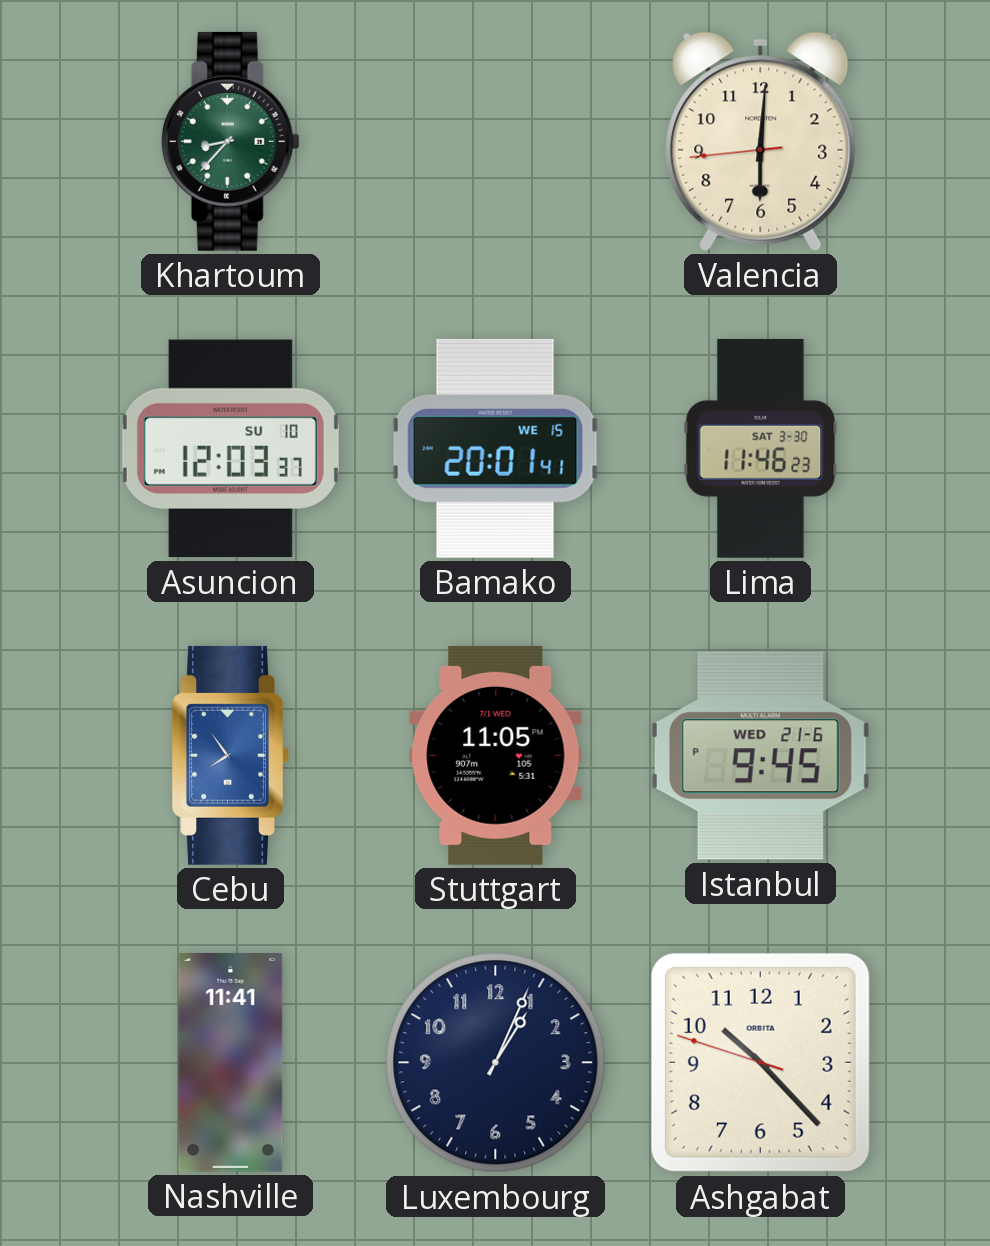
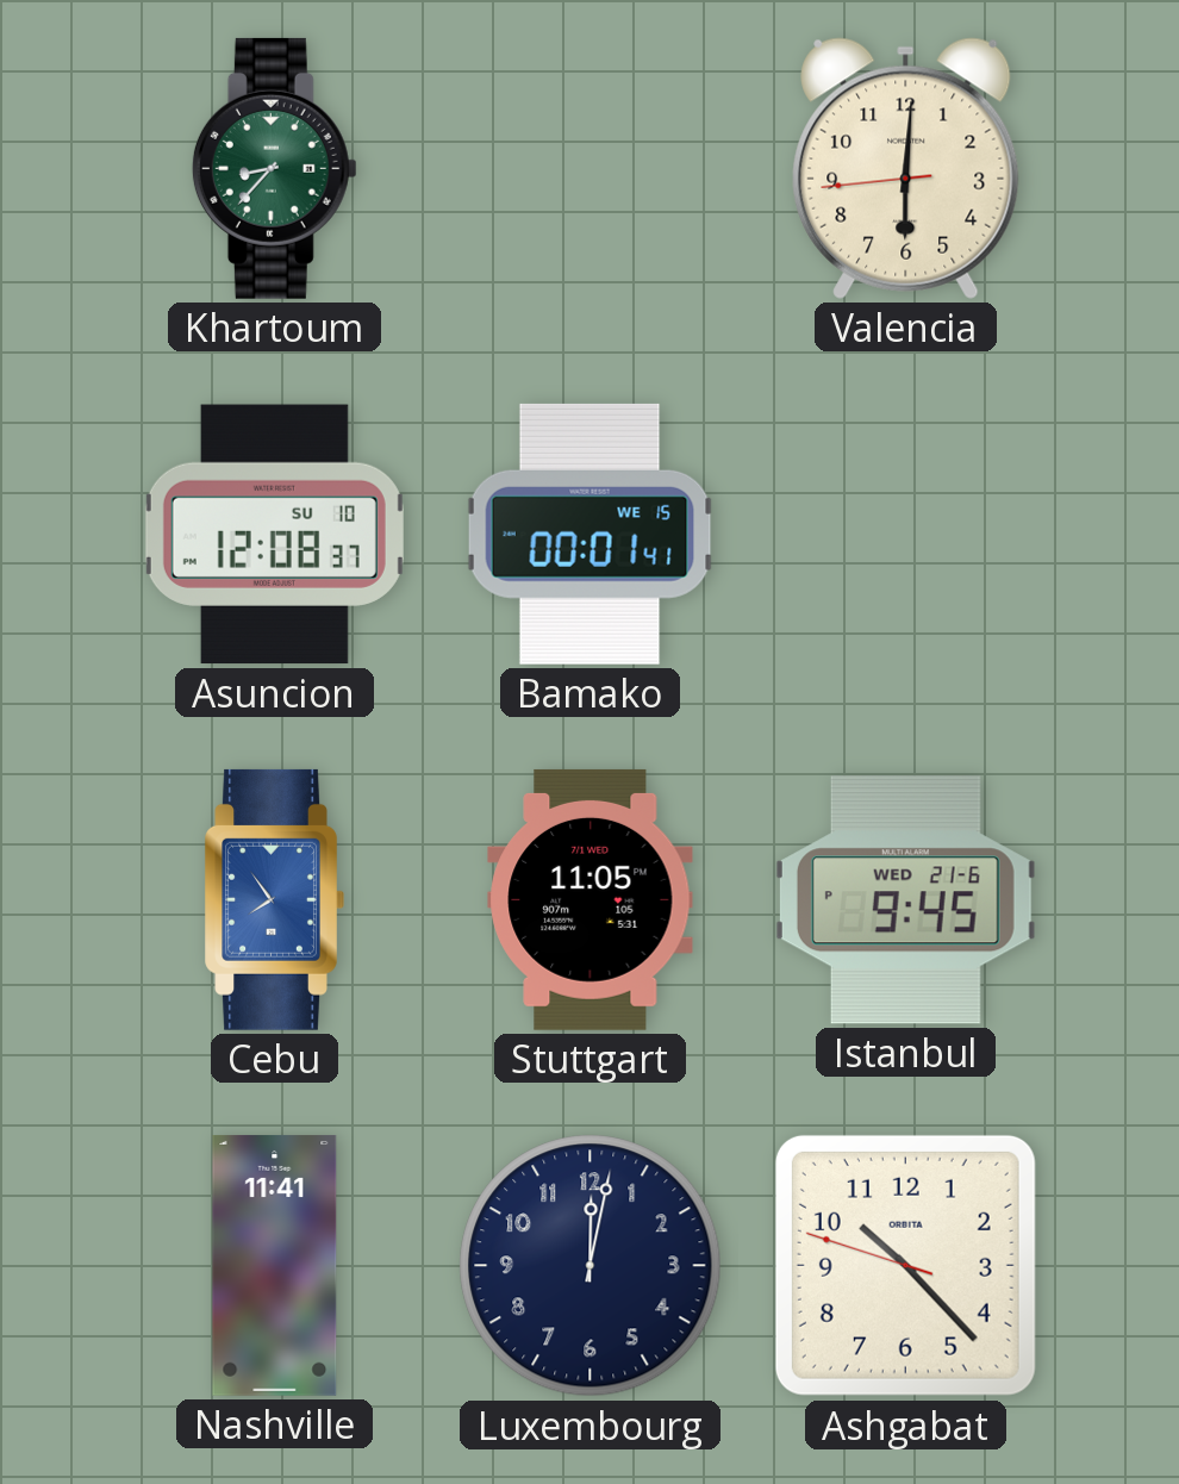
Asuncion: 12:03 -> 12:08
Bamako: 20:01 -> 00:01
Lima: 11:46 -> none
Luxembourg: 1:04 -> 12:02
